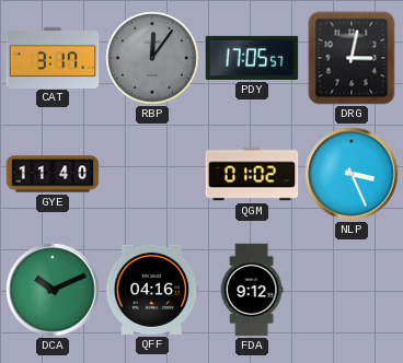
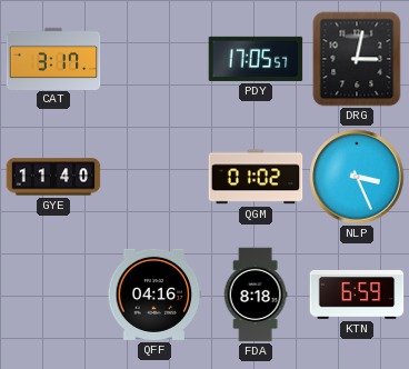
RBP: 12:06 -> none
DCA: 10:11 -> none
FDA: 9:12 -> 8:18
KTN: none -> 6:59
